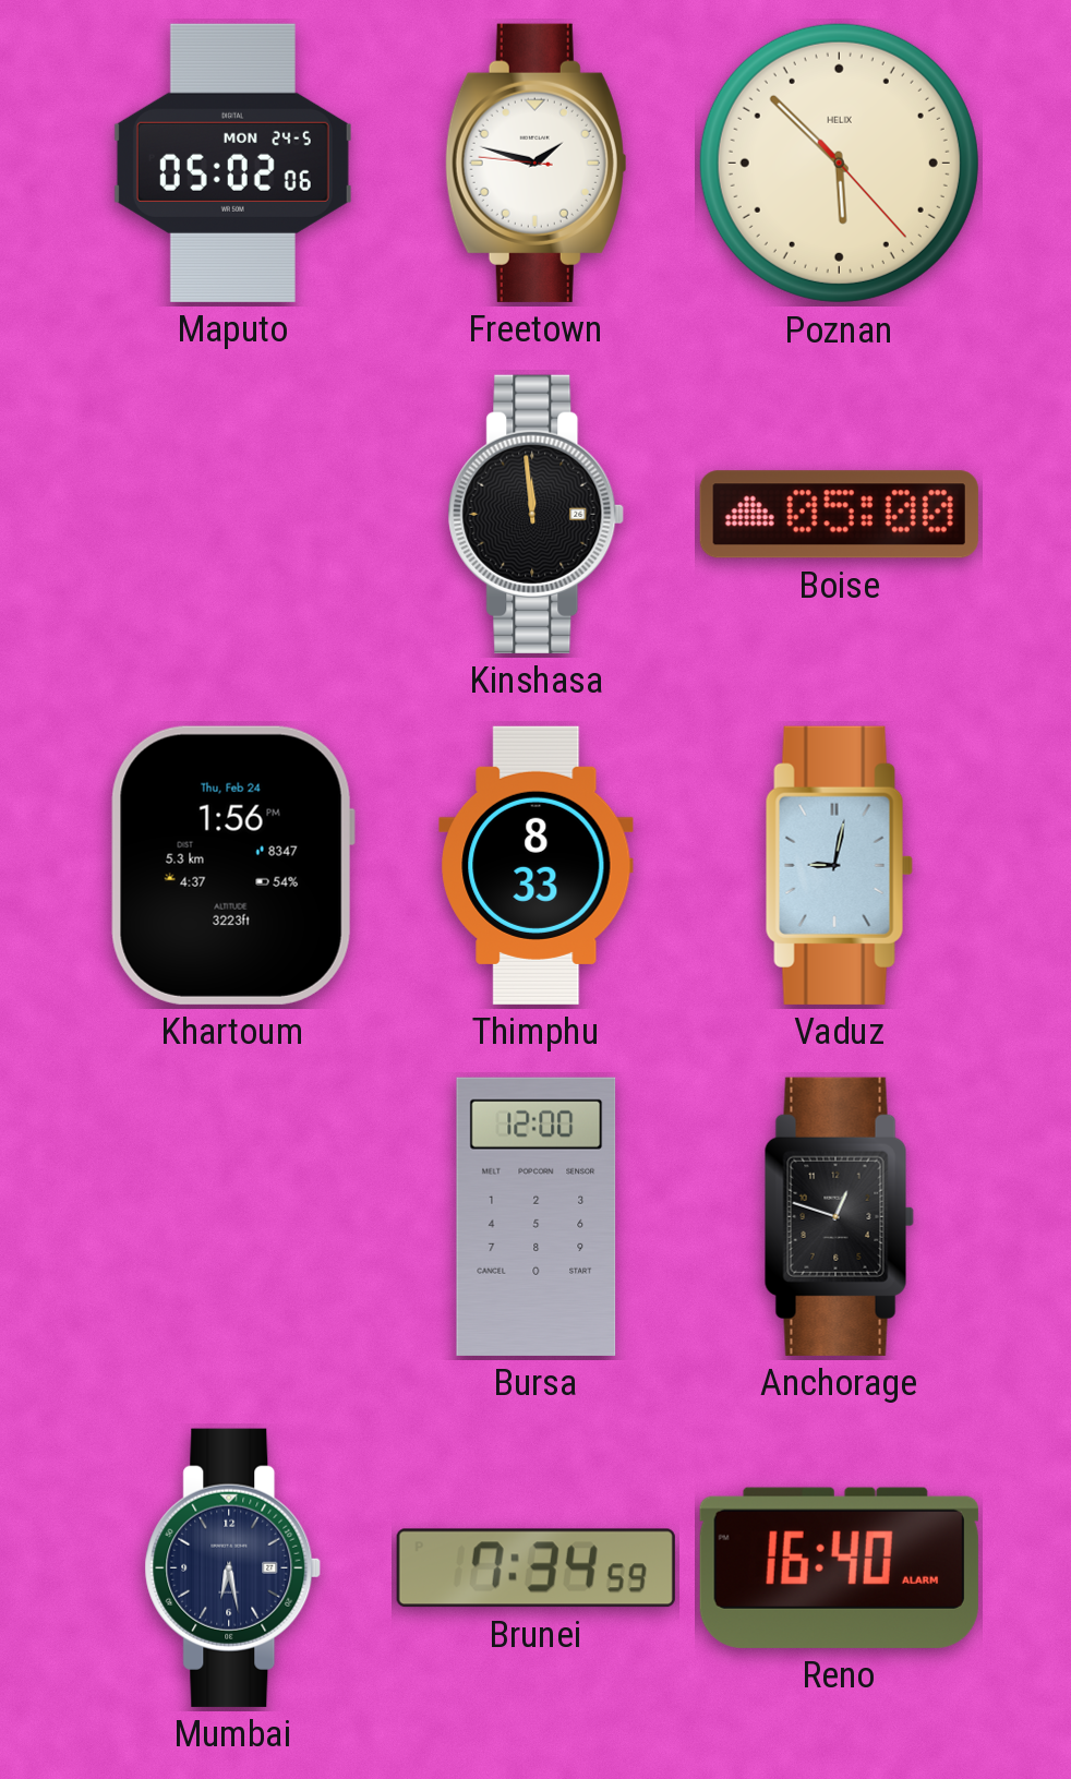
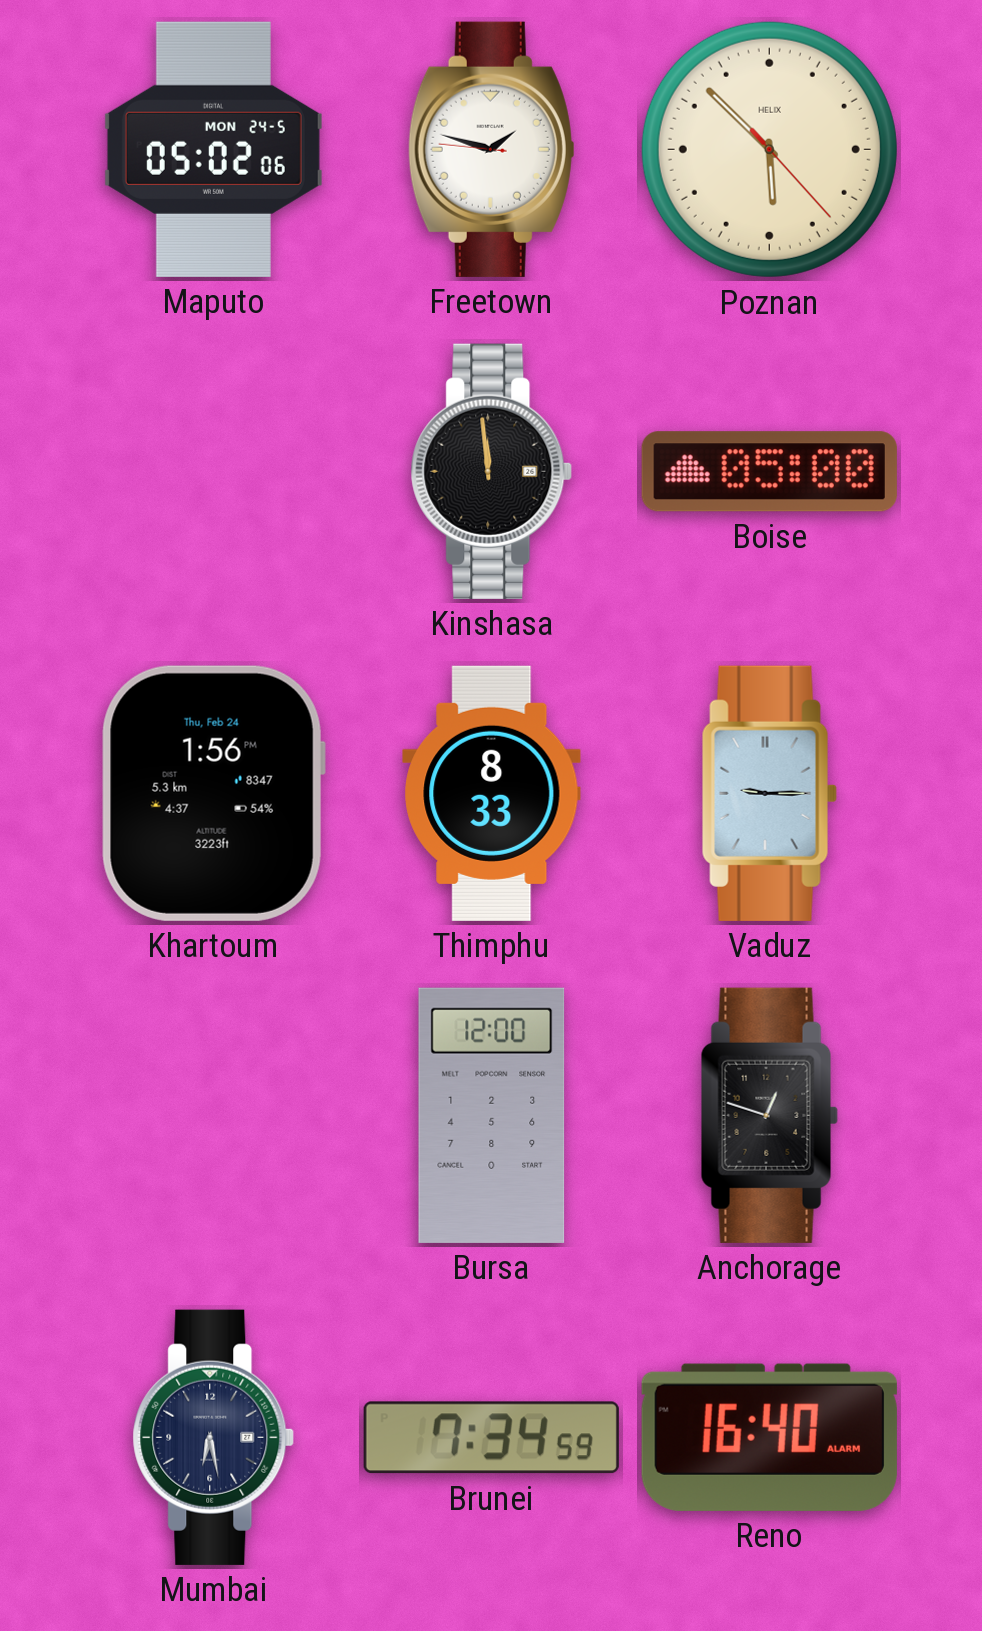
Vaduz: 9:02 -> 9:15
